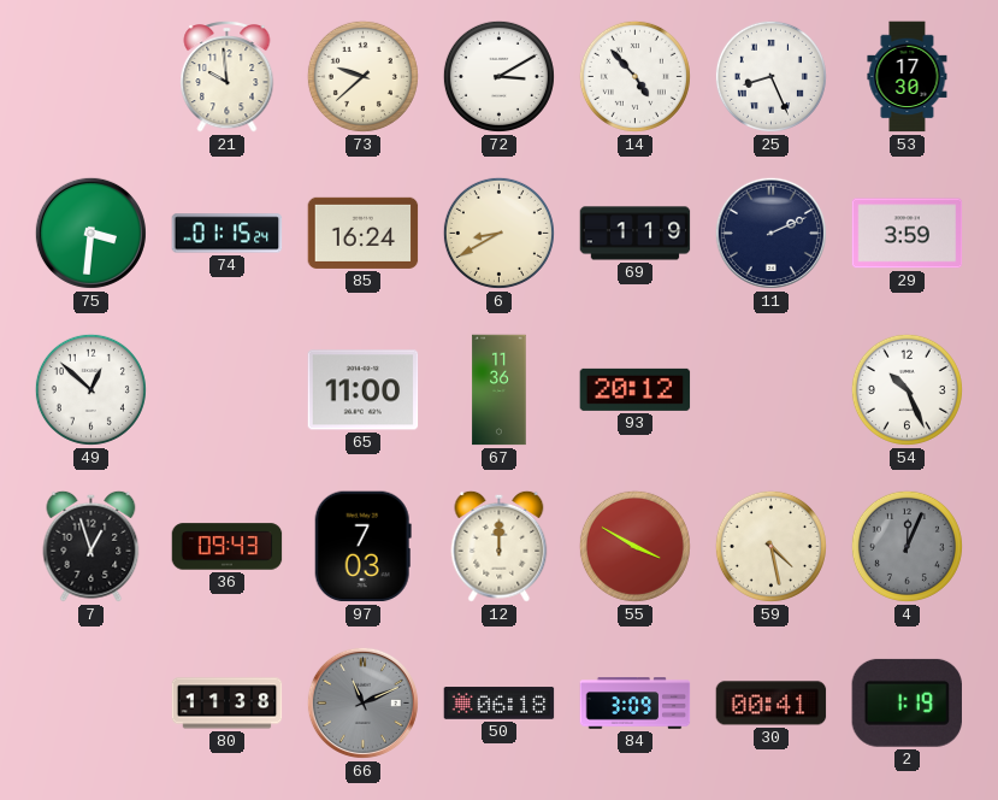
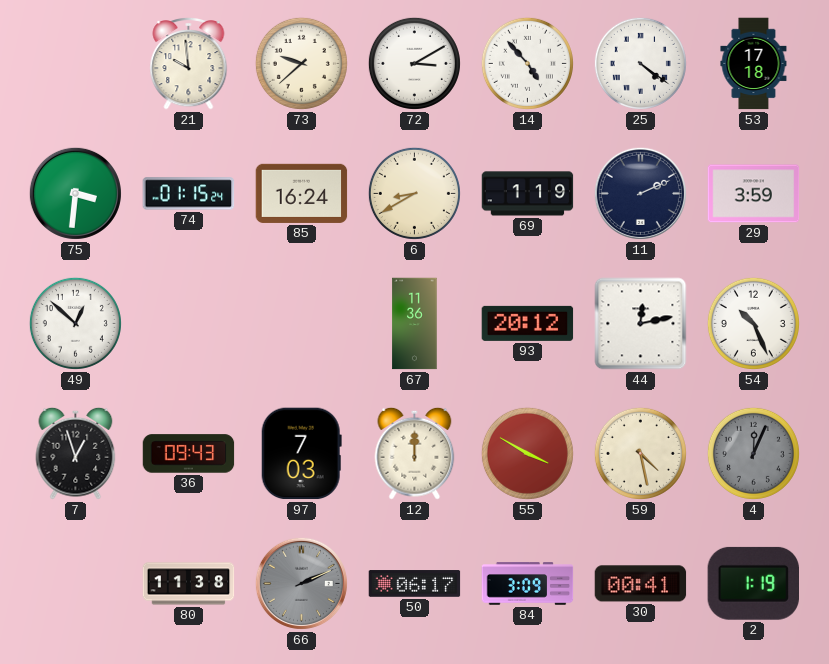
25: 8:26 -> 4:21
53: 17:30 -> 17:18
65: 11:00 -> none
44: none -> 12:13
66: 11:11 -> 2:11
50: 06:18 -> 06:17
